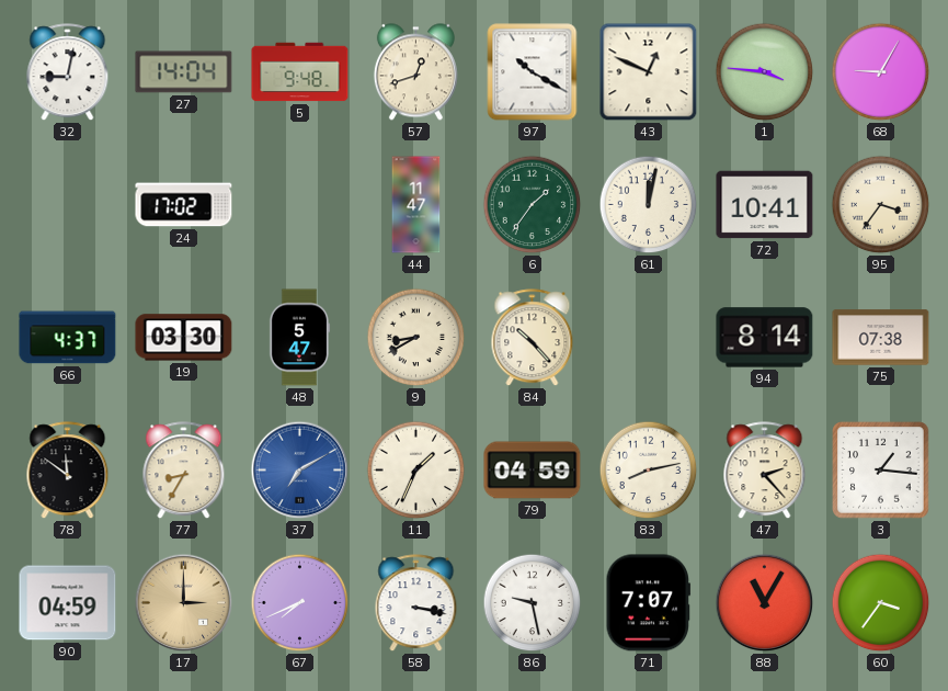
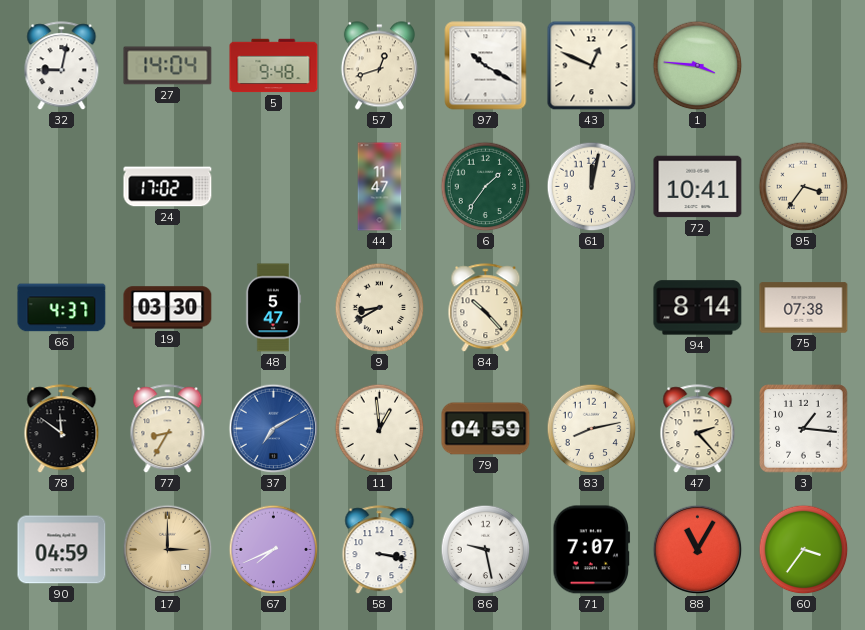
68: 9:05 -> none
11: 1:34 -> 12:59
